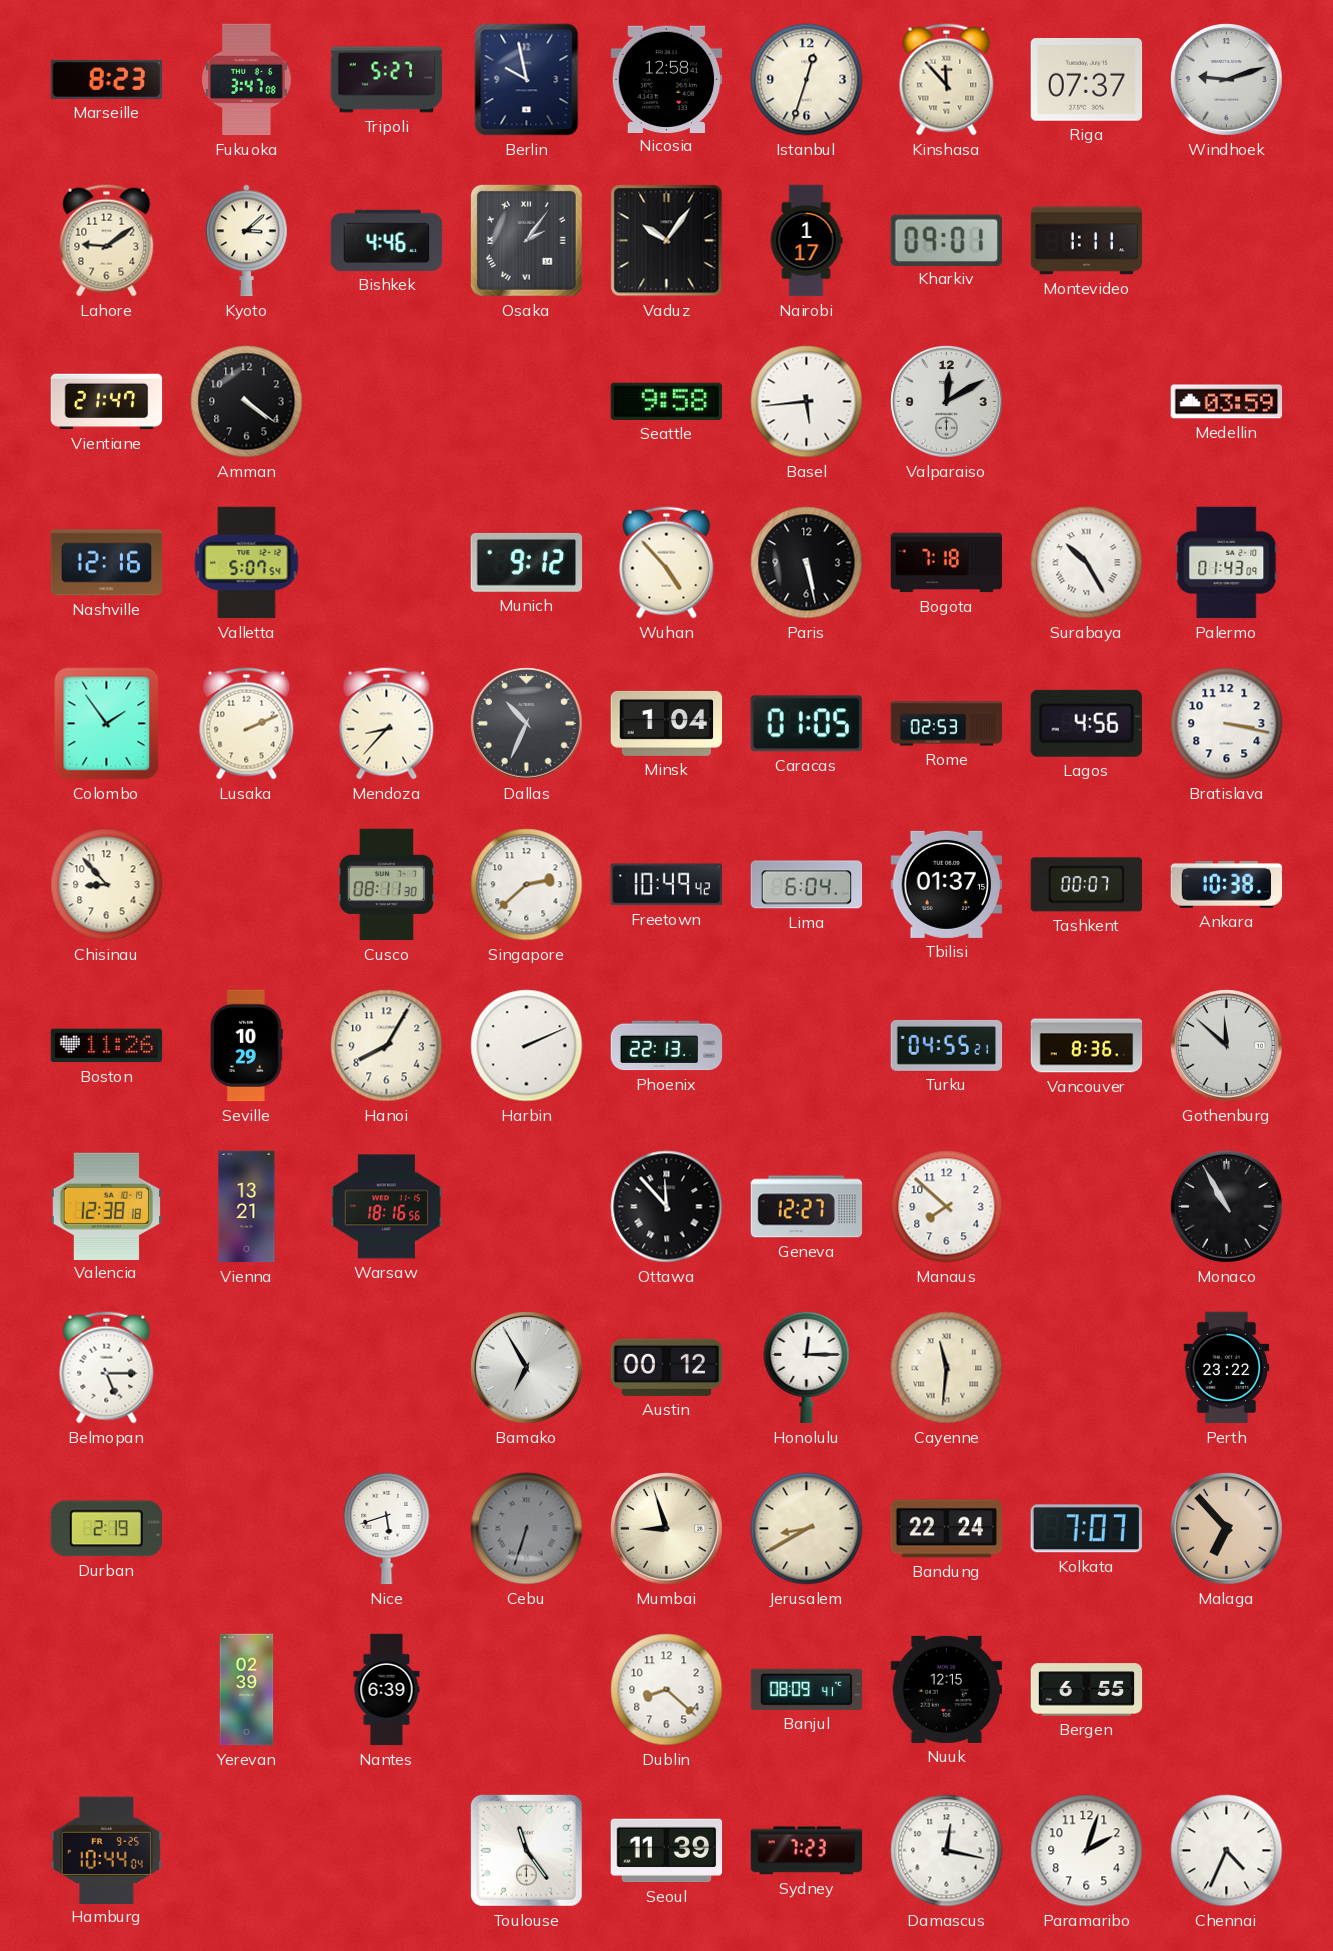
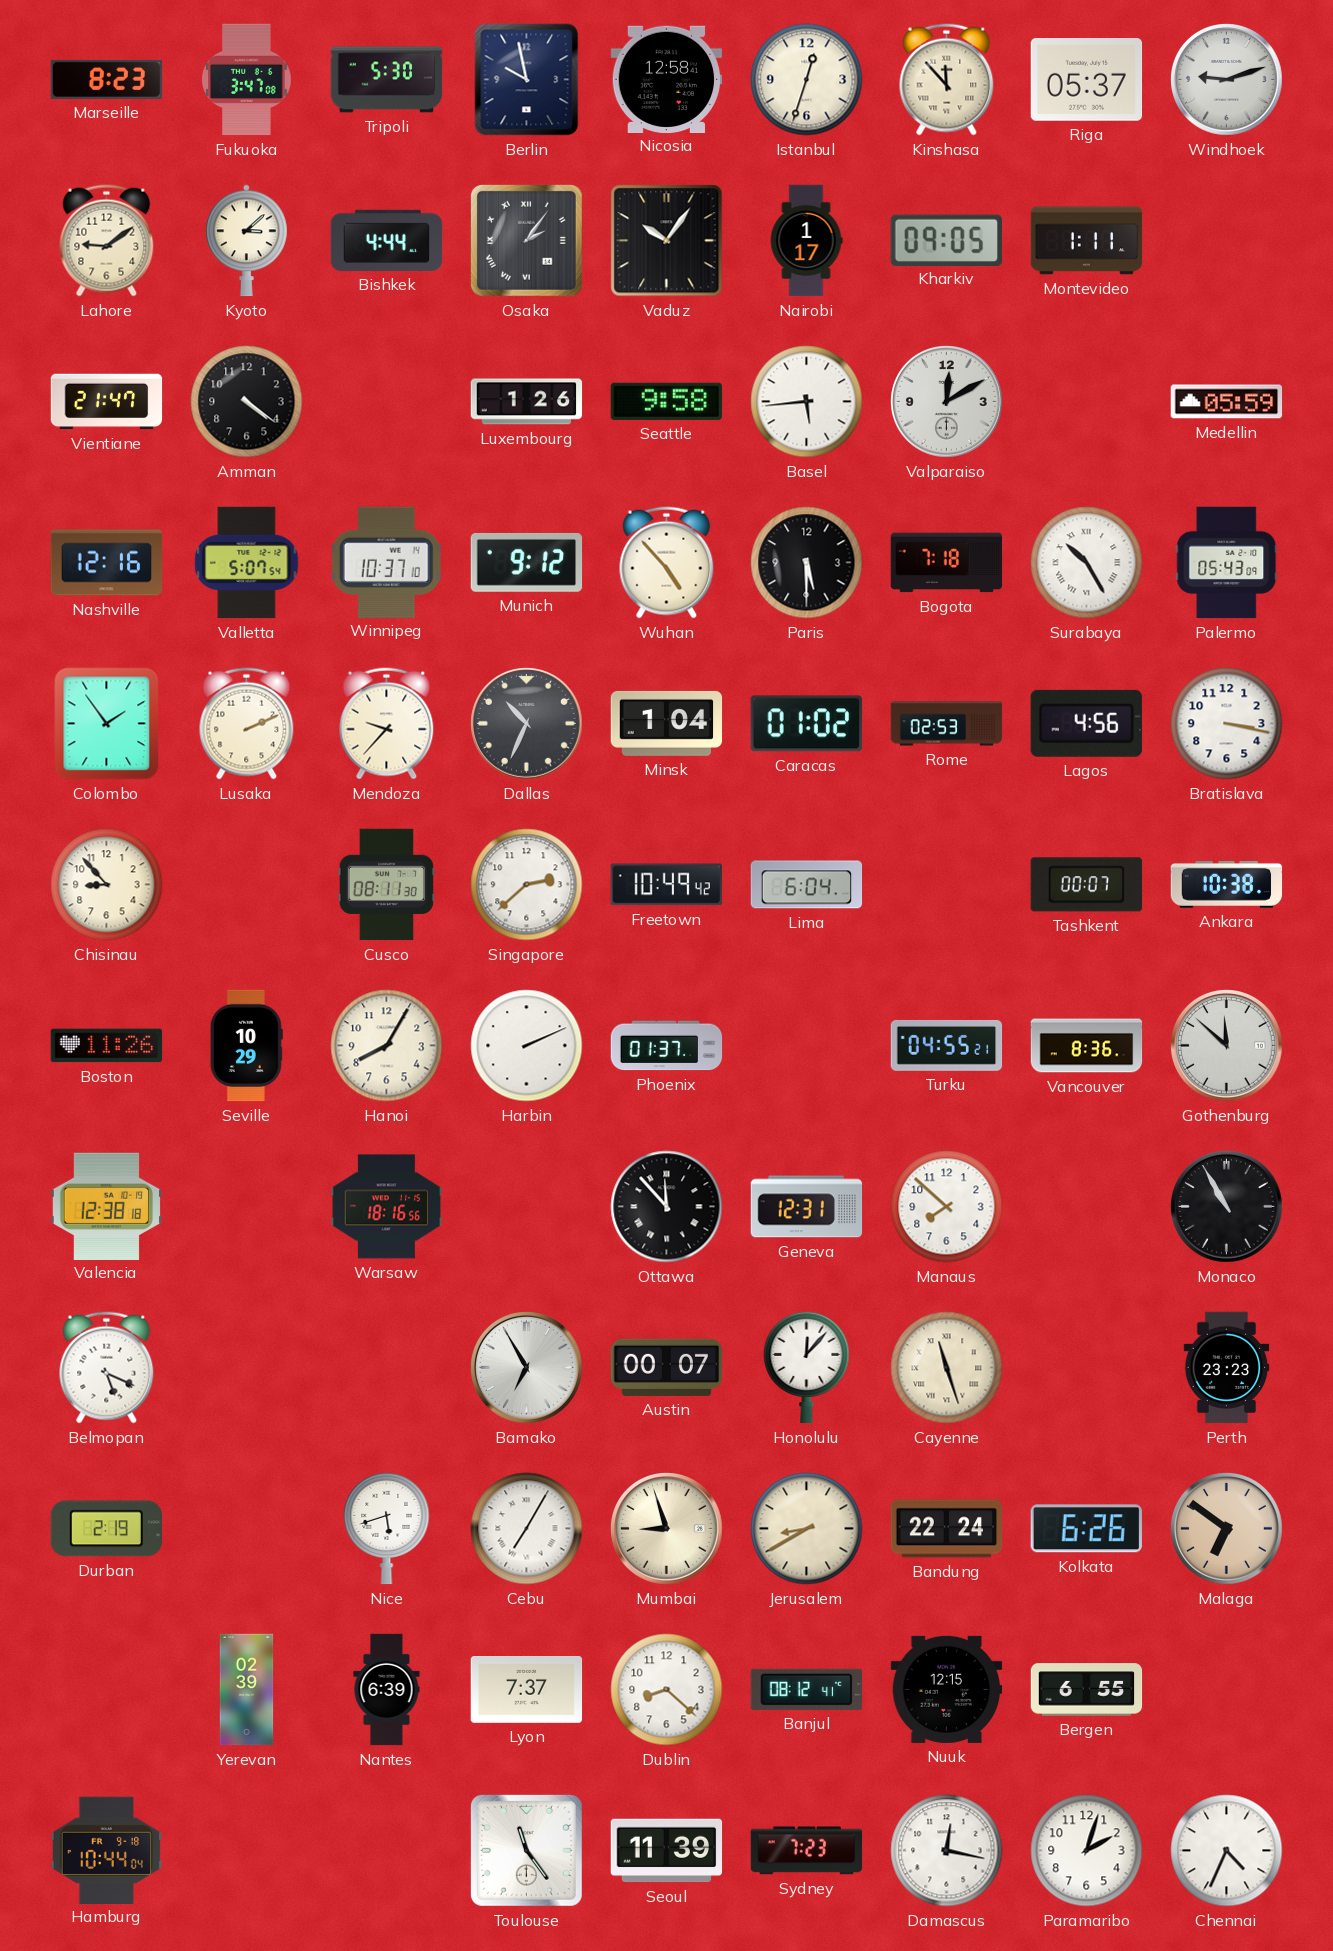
Tripoli: 5:27 -> 5:30
Riga: 07:37 -> 05:37
Bishkek: 4:46 -> 4:44
Kharkiv: 09:01 -> 09:05
Luxembourg: none -> 1:26
Medellin: 03:59 -> 05:59
Winnipeg: none -> 10:37
Paris: 5:28 -> 5:30
Palermo: 01:43 -> 05:43
Mendoza: 8:37 -> 9:37
Caracas: 01:05 -> 01:02
Tbilisi: 01:37 -> none
Phoenix: 22:13 -> 01:37
Vienna: 13:21 -> none
Geneva: 12:27 -> 12:31
Belmopan: 5:15 -> 5:19
Austin: 00:12 -> 00:07
Honolulu: 12:15 -> 12:07
Cayenne: 11:31 -> 11:27
Perth: 23:22 -> 23:23
Cebu: 6:33 -> 7:05
Cebu dial: grey -> white
Kolkata: 7:07 -> 6:26
Malaga: 6:53 -> 6:51
Lyon: none -> 7:37
Banjul: 08:09 -> 08:12
Hamburg date: FR 9-25 -> FR 9-18
